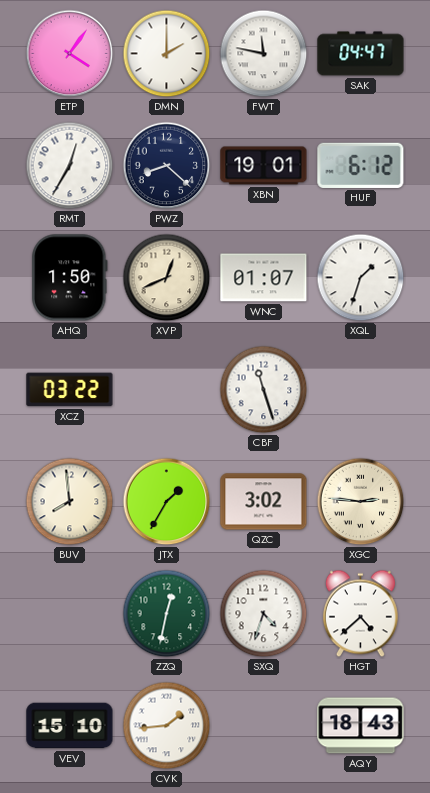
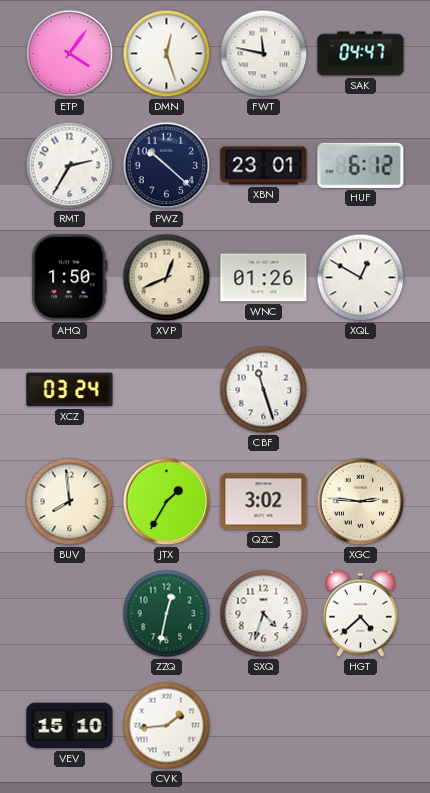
DMN: 2:00 -> 12:27
RMT: 12:35 -> 2:35
PWZ: 8:22 -> 10:22
XBN: 19:01 -> 23:01
WNC: 01:07 -> 01:26
XQL: 1:33 -> 12:50
XCZ: 03:22 -> 03:24
AQY: 18:43 -> none
